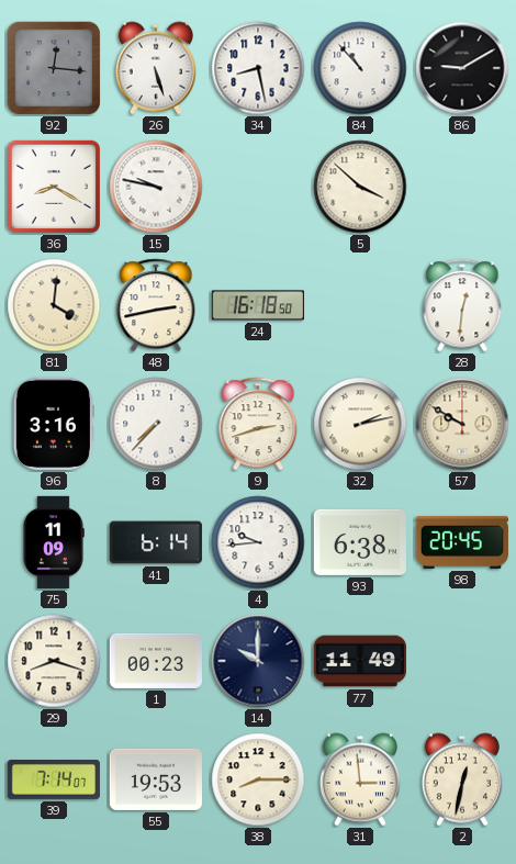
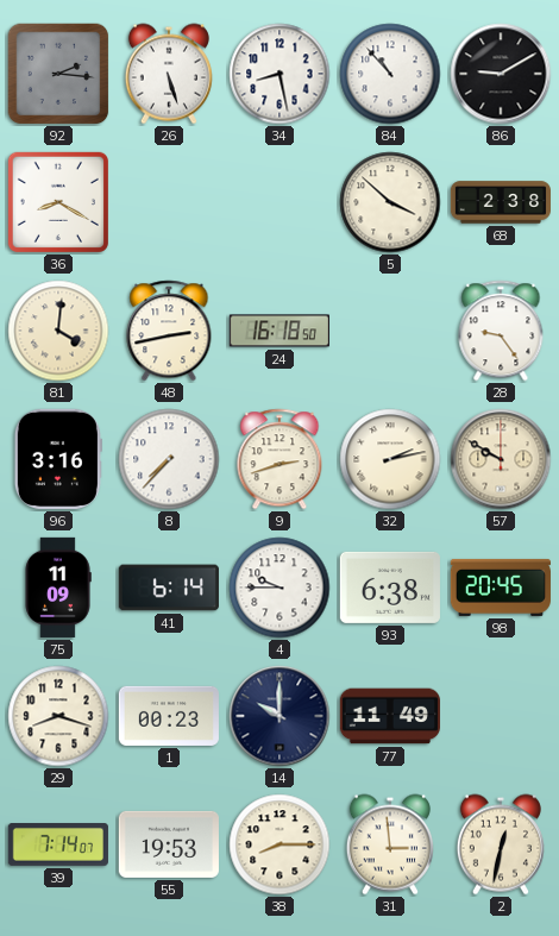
92: 12:16 -> 2:16
15: 9:47 -> none
68: none -> 2:38
28: 12:31 -> 9:24
4: 9:44 -> 9:45
